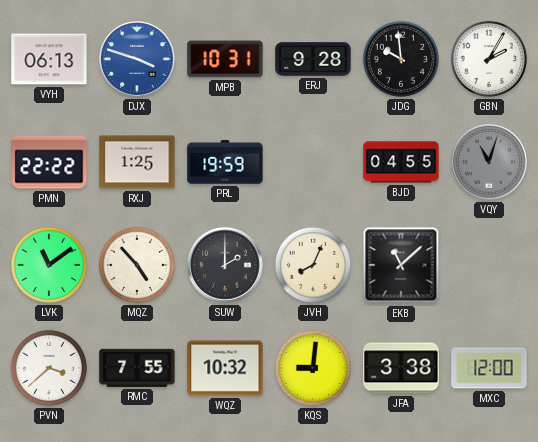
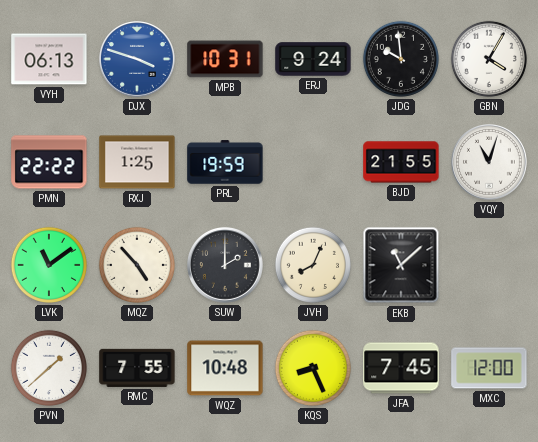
ERJ: 9:28 -> 9:24
GBN: 2:05 -> 4:05
BJD: 04:55 -> 21:55
VQY dial: grey -> white
PVN: 3:38 -> 1:38
WQZ: 10:32 -> 10:48
KQS: 9:01 -> 8:26
JFA: 3:38 -> 7:45
